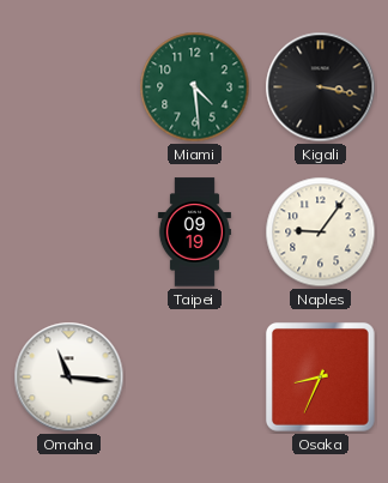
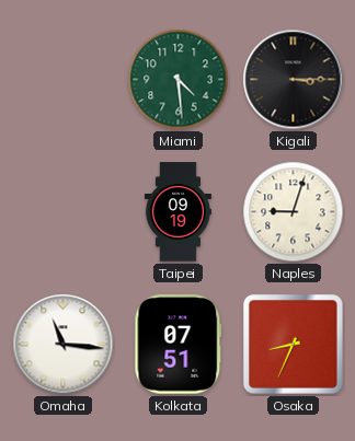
Kigali: 3:17 -> 3:15
Naples: 9:06 -> 9:03
Kolkata: none -> 07:51
